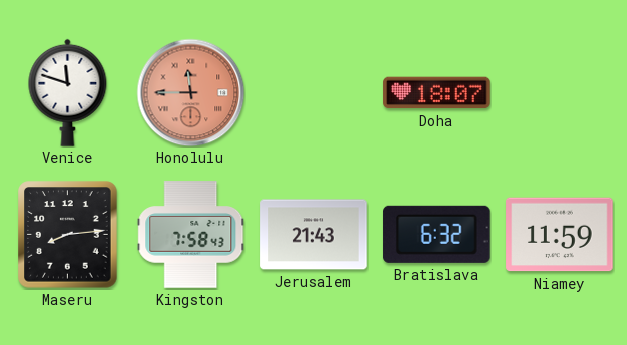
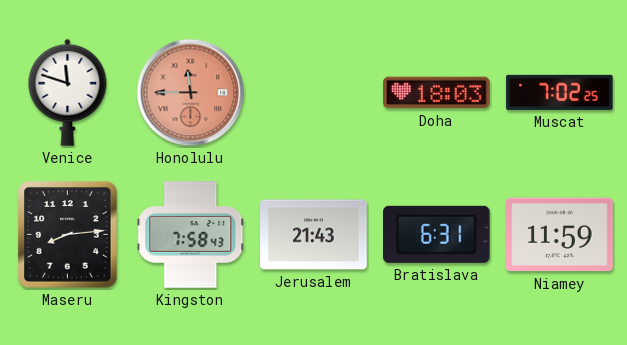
Doha: 18:07 -> 18:03
Muscat: none -> 7:02
Bratislava: 6:32 -> 6:31
